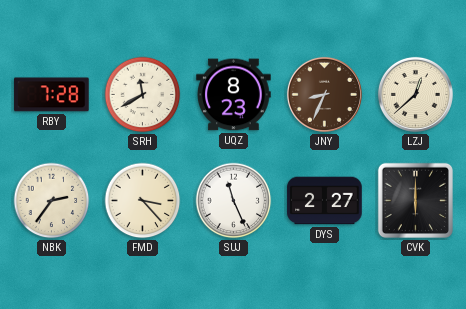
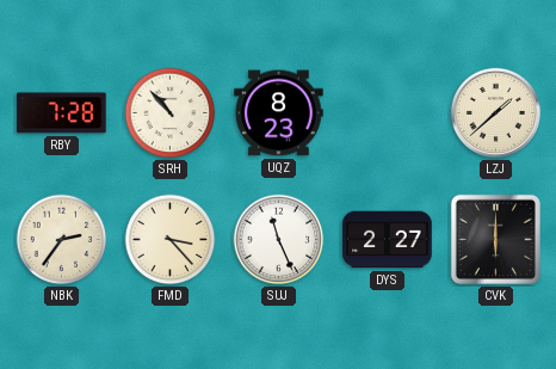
SRH: 11:40 -> 10:53
JNY: 8:34 -> none
LZJ: 12:38 -> 1:38
